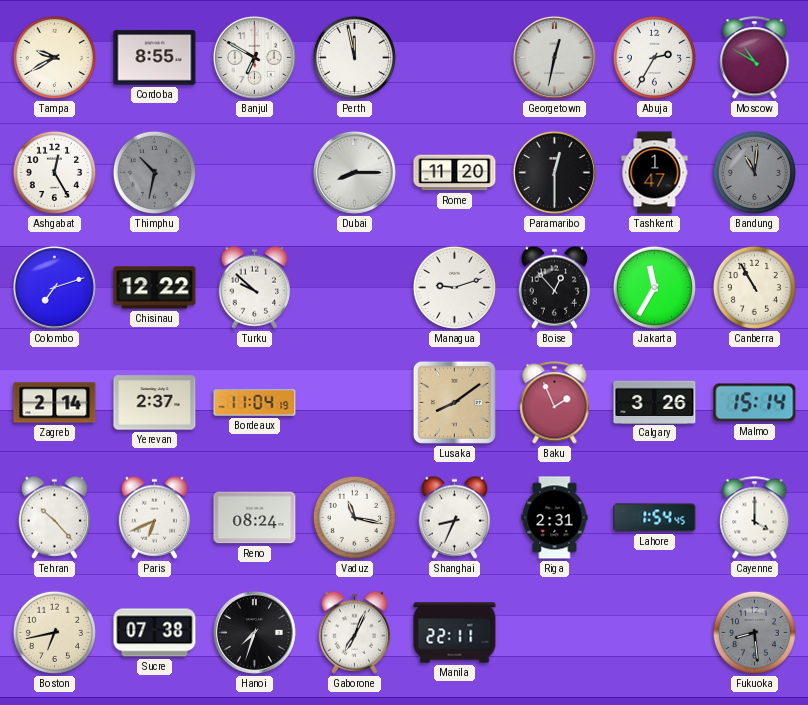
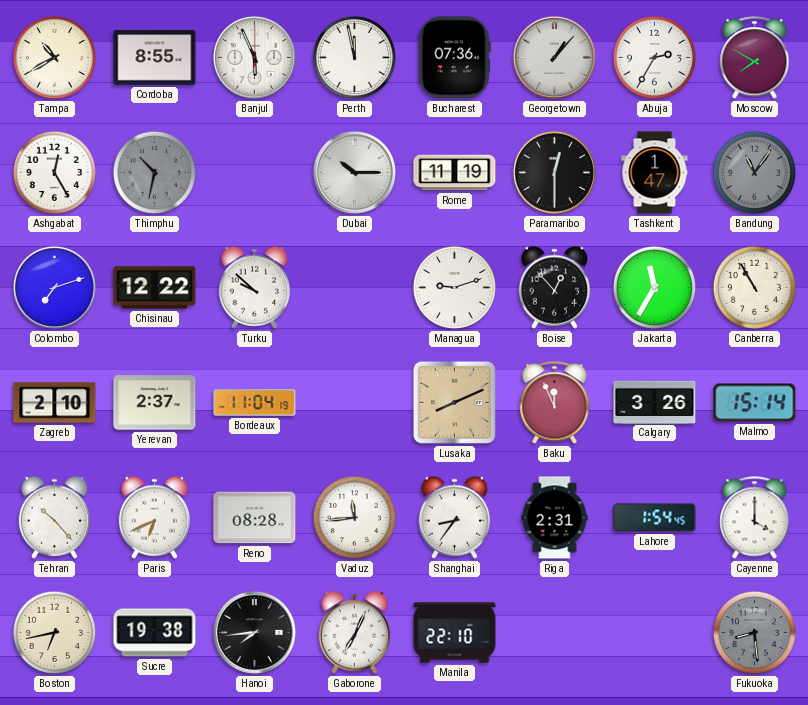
Tampa: 9:40 -> 10:40
Banjul: 6:50 -> 5:56
Bucharest: none -> 07:36
Georgetown: 12:32 -> 1:07
Moscow: 10:50 -> 7:50
Dubai: 8:15 -> 10:15
Rome: 11:20 -> 11:19
Bandung: 11:01 -> 11:06
Zagreb: 2:14 -> 2:10
Lusaka: 8:09 -> 8:11
Baku: 1:56 -> 11:56
Reno: 08:24 -> 08:28
Vaduz: 11:17 -> 11:44
Shanghai: 8:34 -> 8:36
Sucre: 07:38 -> 19:38
Hanoi: 7:33 -> 7:44
Manila: 22:11 -> 22:10
